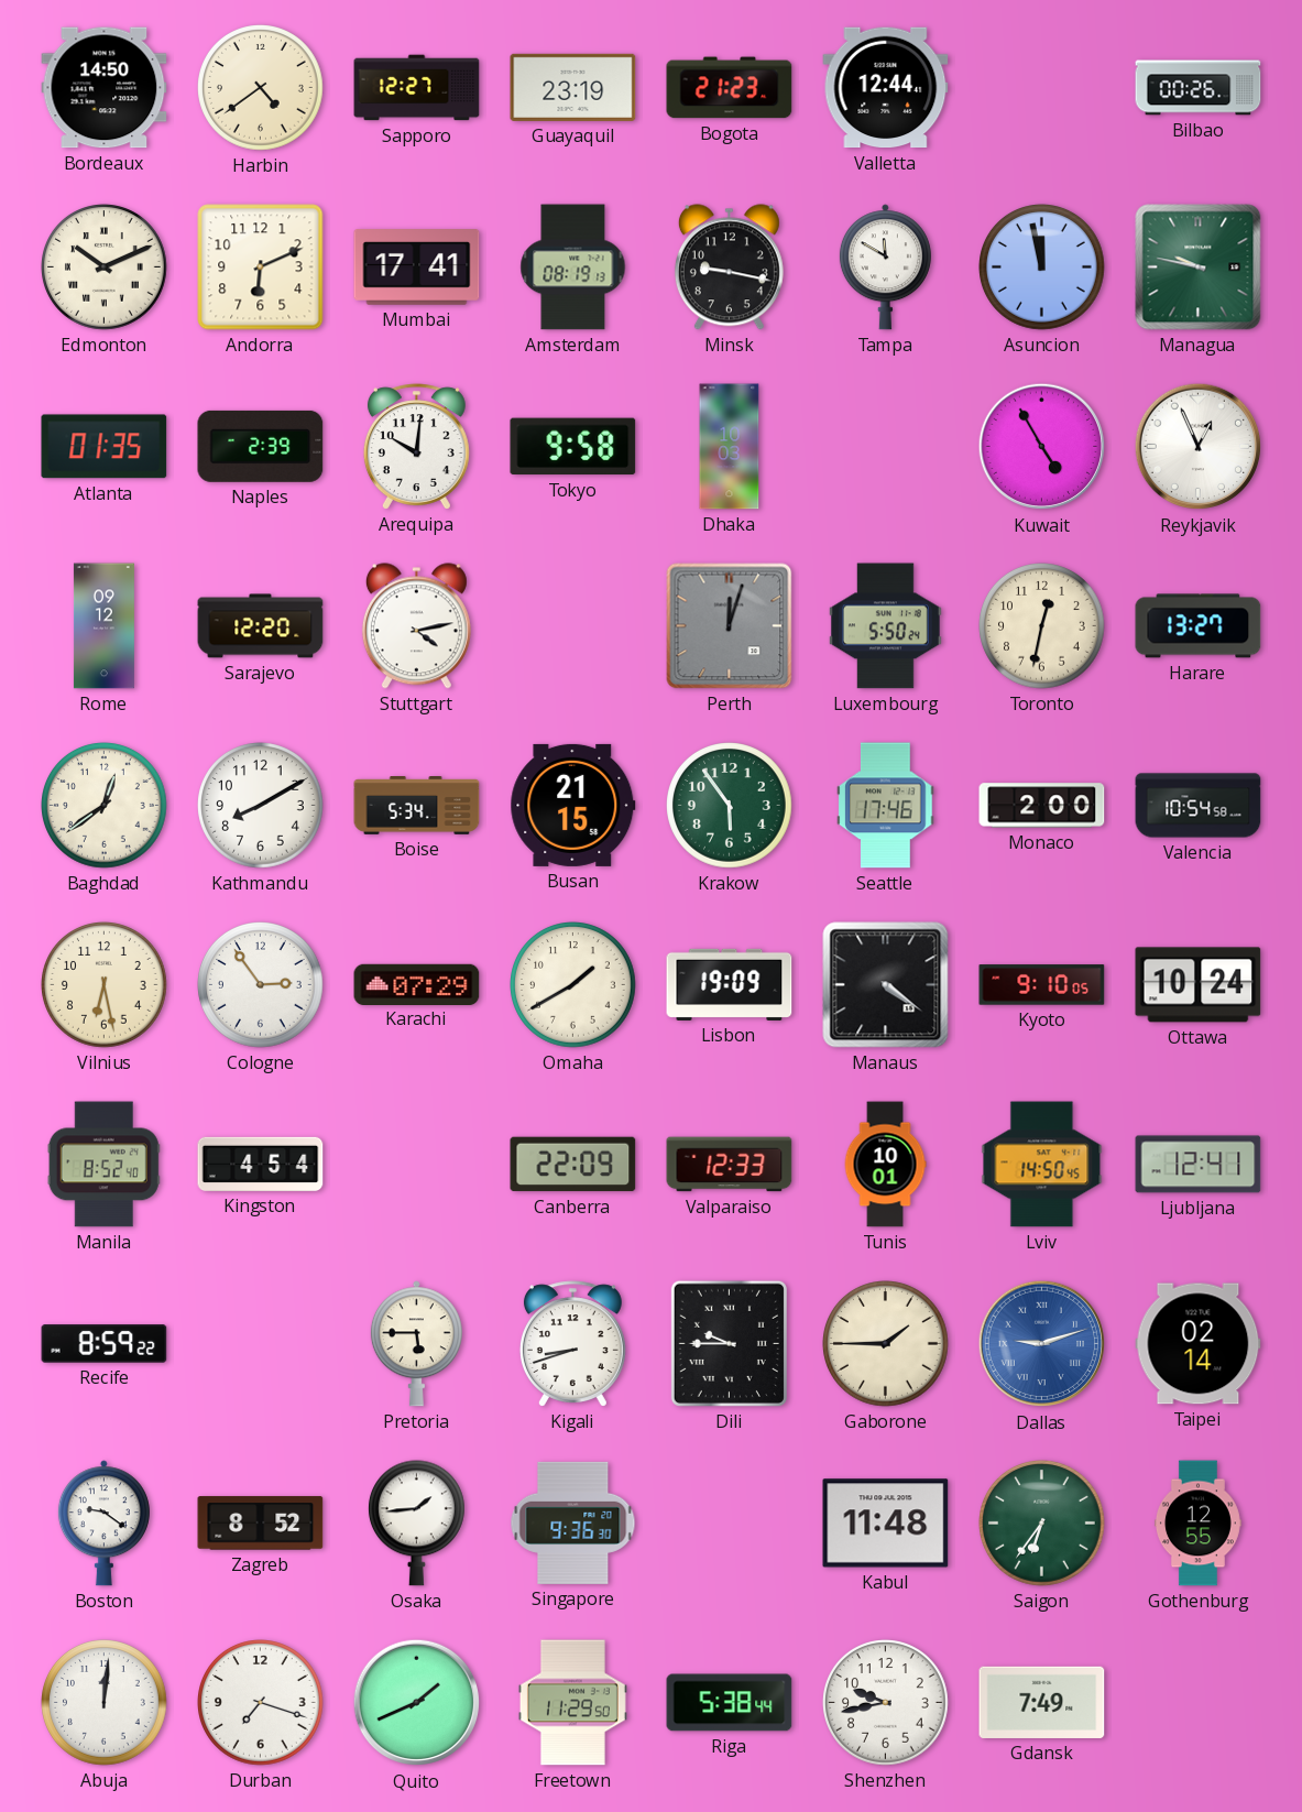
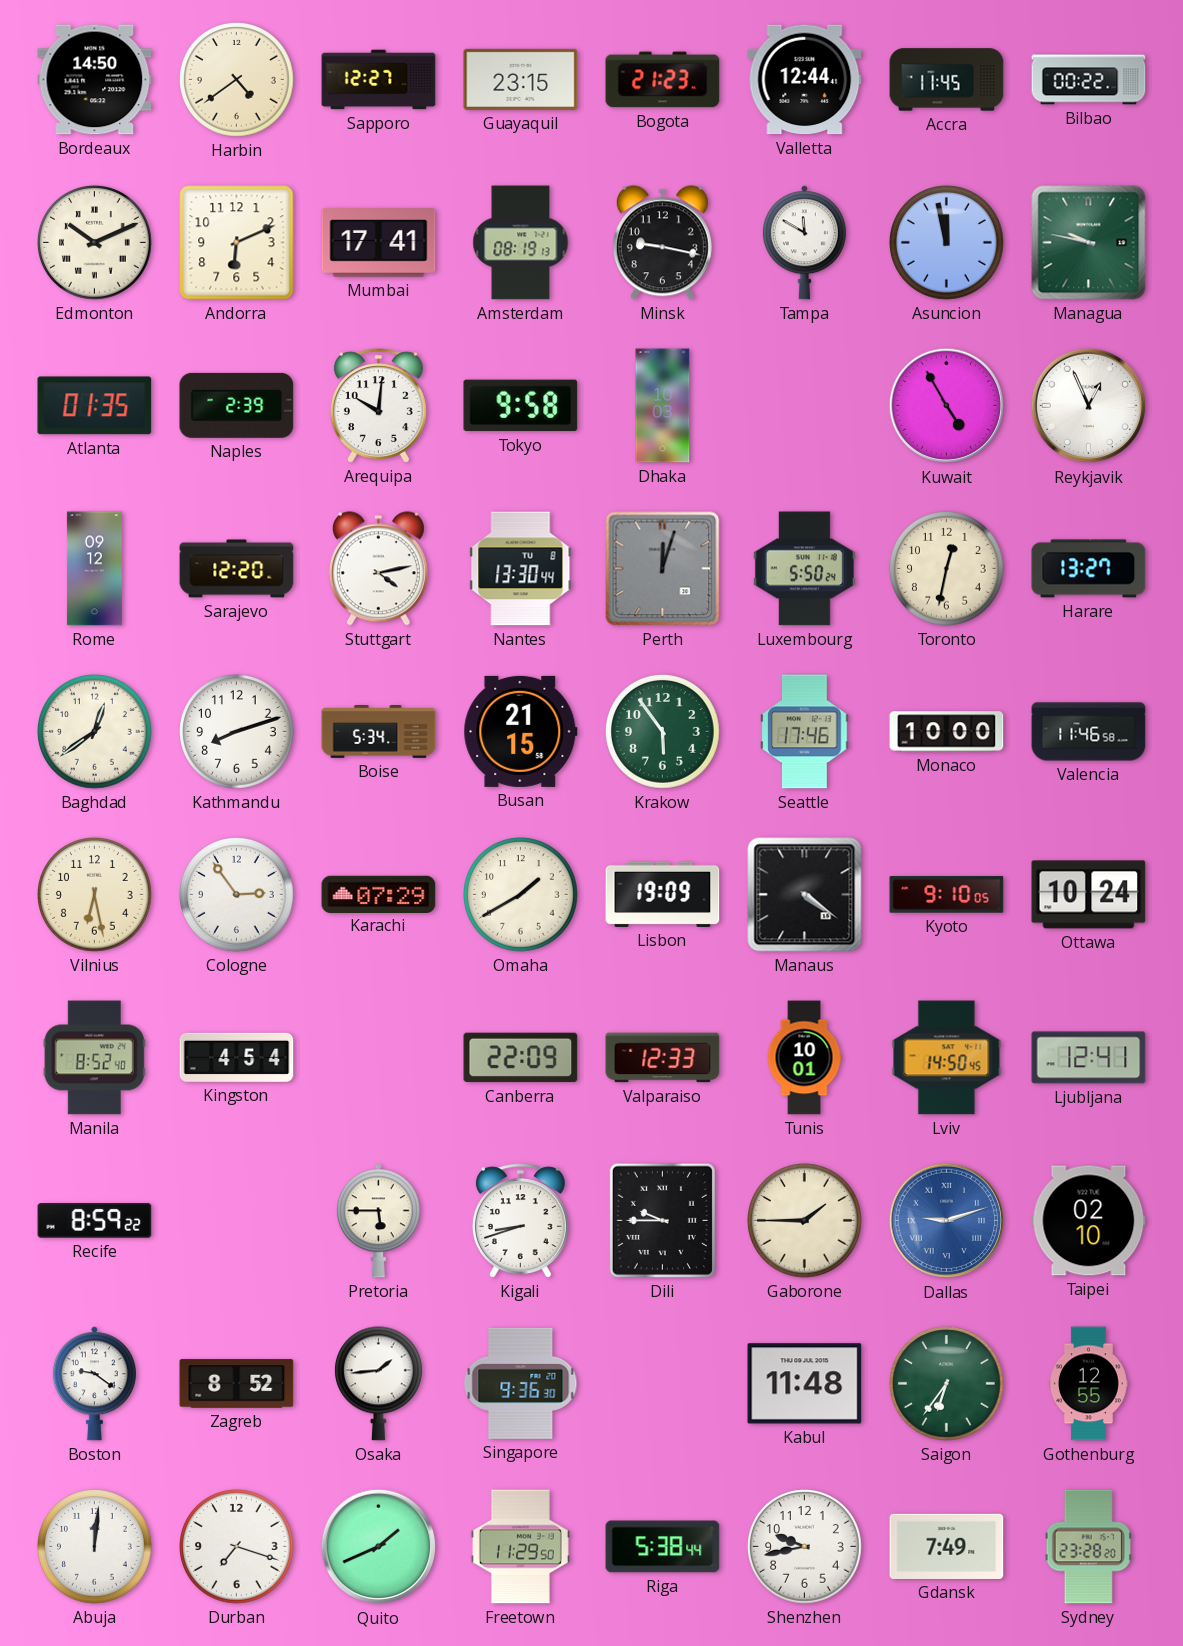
Guayaquil: 23:19 -> 23:15
Accra: none -> 11:45
Bilbao: 00:26 -> 00:22
Nantes: none -> 13:30
Kathmandu: 8:10 -> 8:12
Monaco: 2:00 -> 10:00
Valencia: 10:54 -> 11:46
Taipei: 02:14 -> 02:10
Sydney: none -> 23:28
